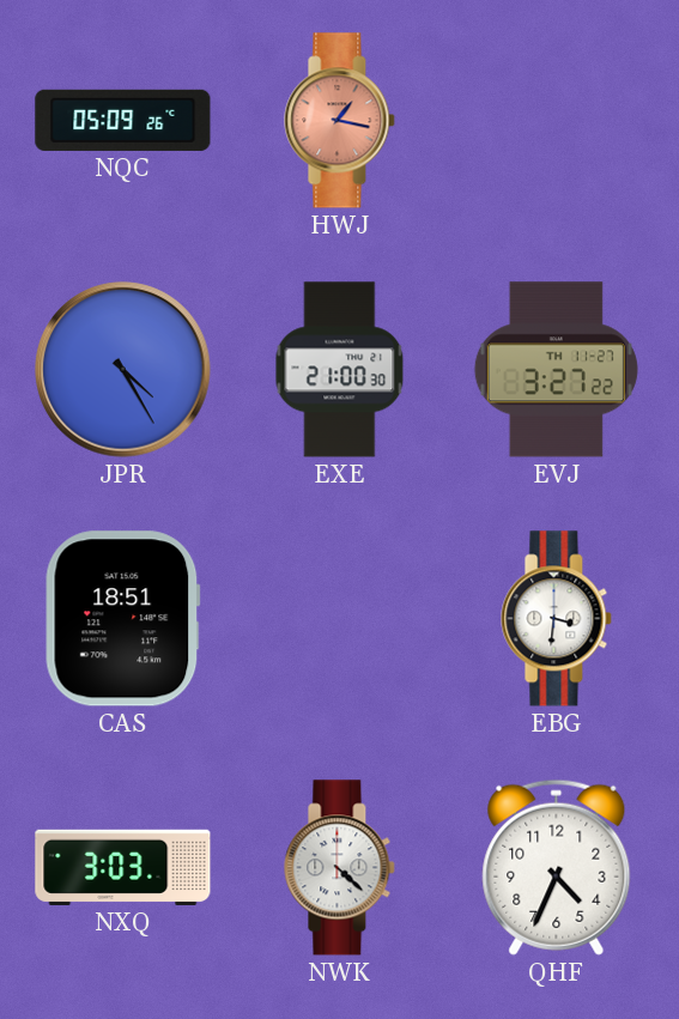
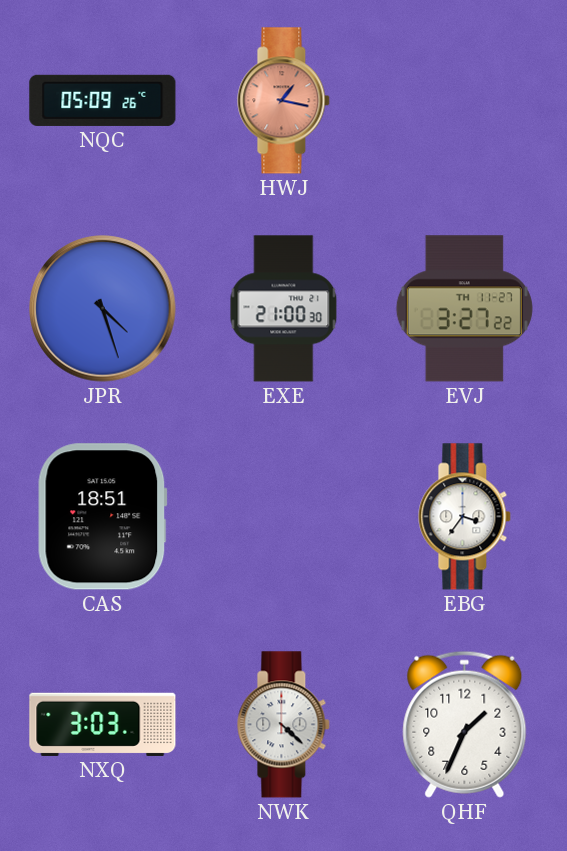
JPR: 4:25 -> 4:27
EBG: 3:31 -> 3:36
QHF: 4:34 -> 1:34
